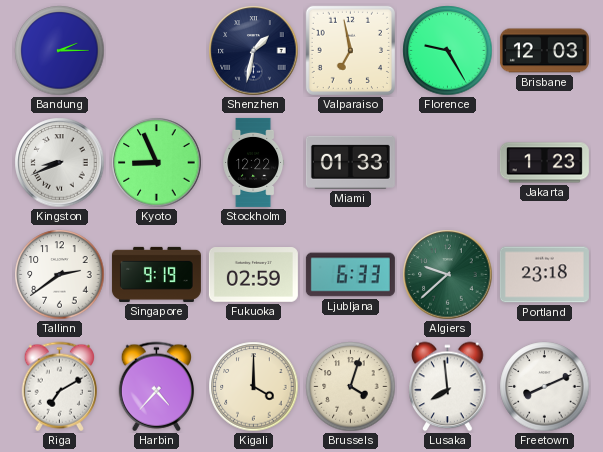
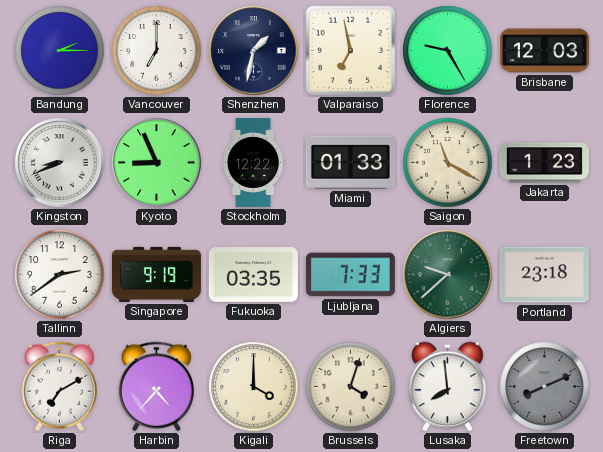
Vancouver: none -> 7:00
Saigon: none -> 11:20
Fukuoka: 02:59 -> 03:35
Ljubljana: 6:33 -> 7:33
Freetown dial: white -> grey
